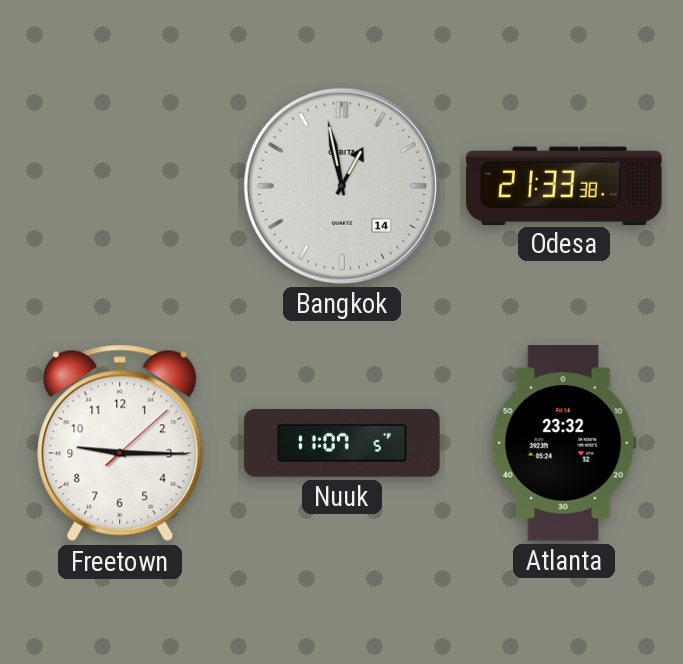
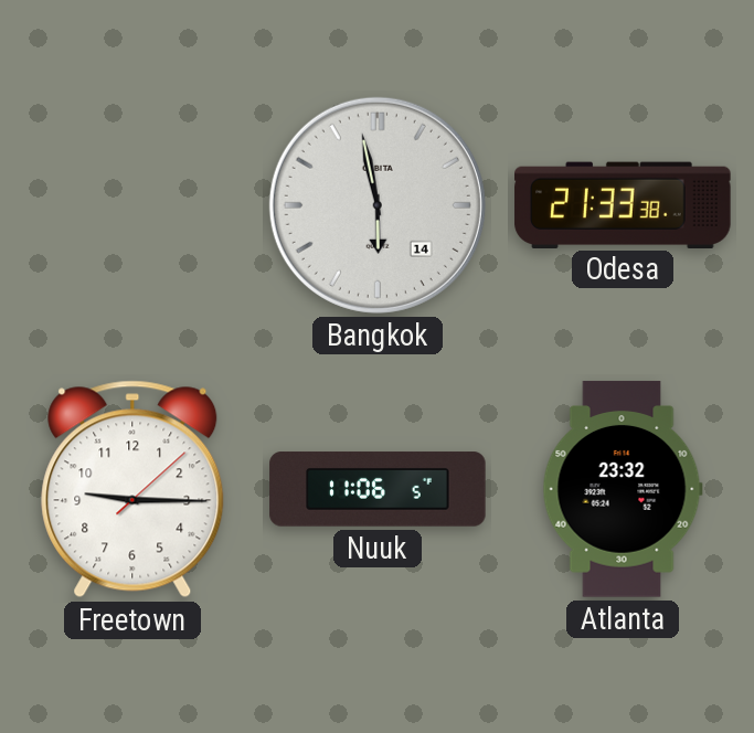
Bangkok: 12:58 -> 5:58
Nuuk: 11:07 -> 11:06
